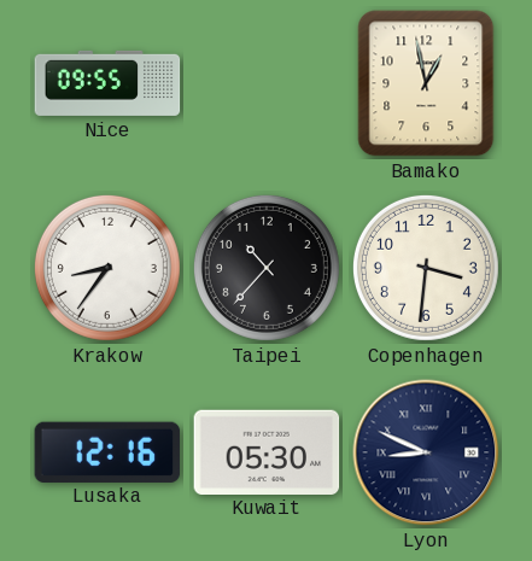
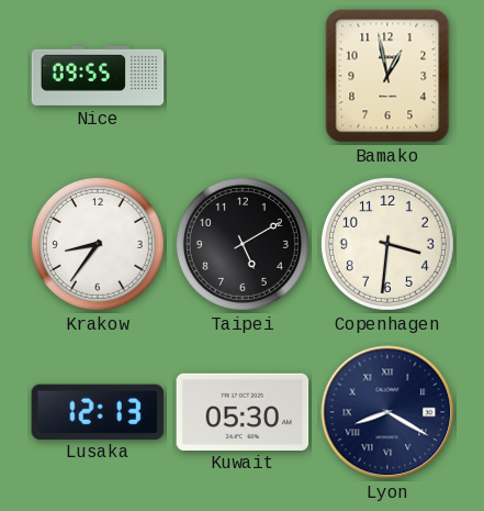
Taipei: 10:37 -> 5:10
Lusaka: 12:16 -> 12:13
Lyon: 8:49 -> 8:20
